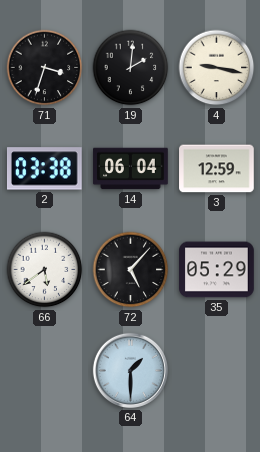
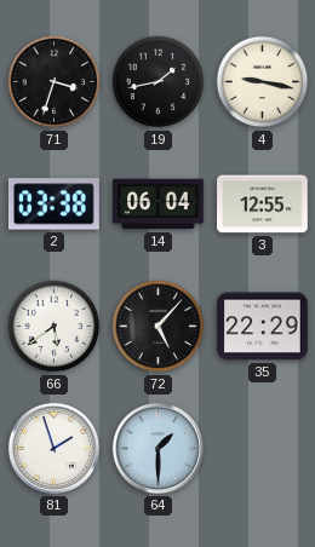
19: 2:01 -> 1:43
3: 12:59 -> 12:55
35: 05:29 -> 22:29
81: none -> 1:57
